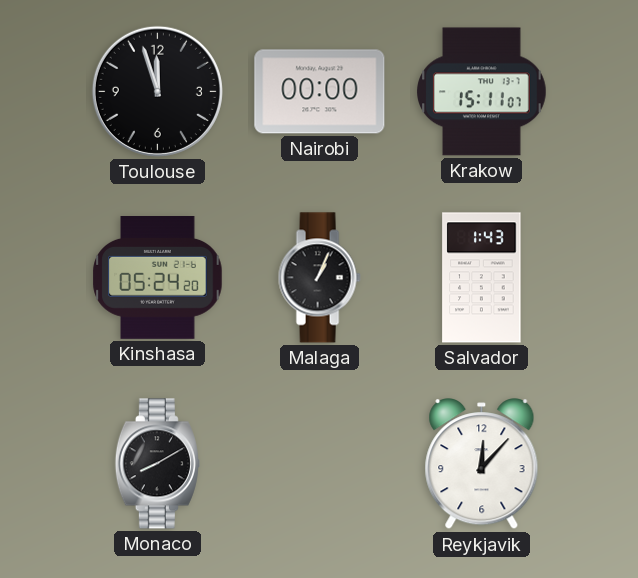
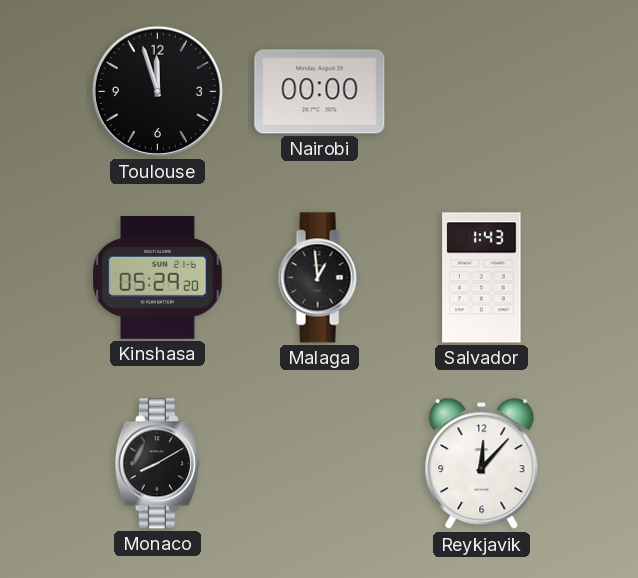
Krakow: 15:11 -> none
Kinshasa: 05:24 -> 05:29
Malaga: 1:04 -> 12:59
